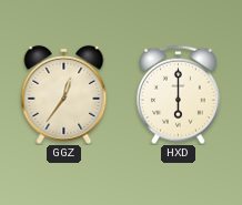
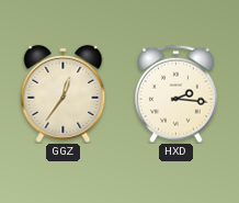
HXD: 6:00 -> 2:16
